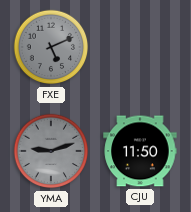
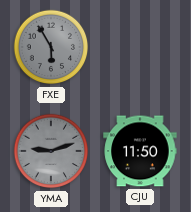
FXE: 5:11 -> 5:55
